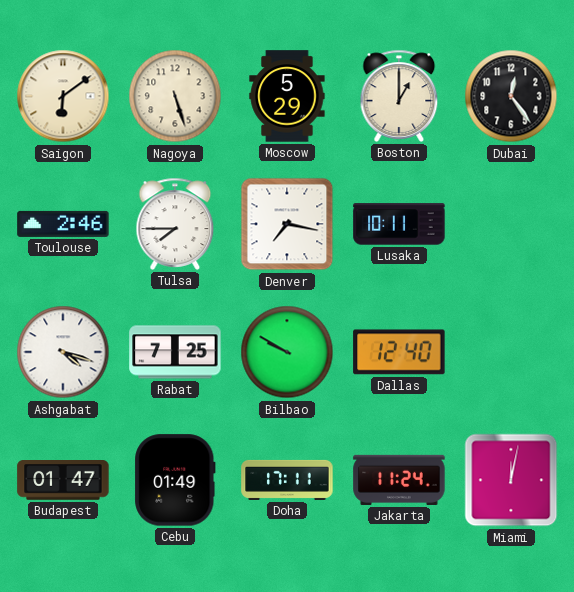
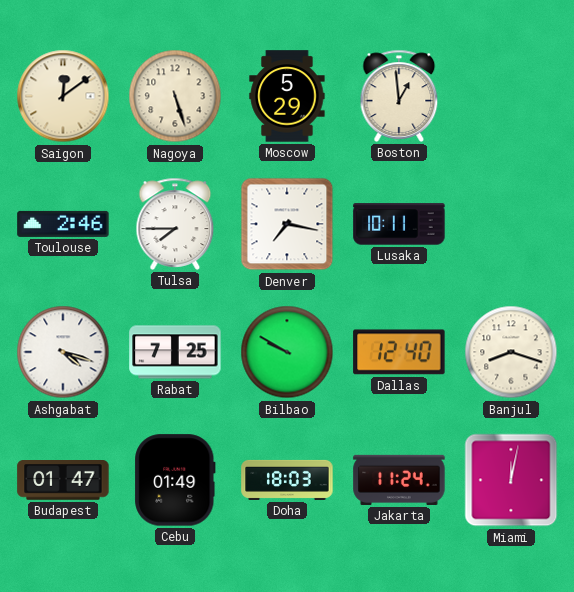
Saigon: 6:09 -> 12:09
Boston: 1:00 -> 12:59
Dubai: 12:24 -> none
Banjul: none -> 8:18
Doha: 17:11 -> 18:03
